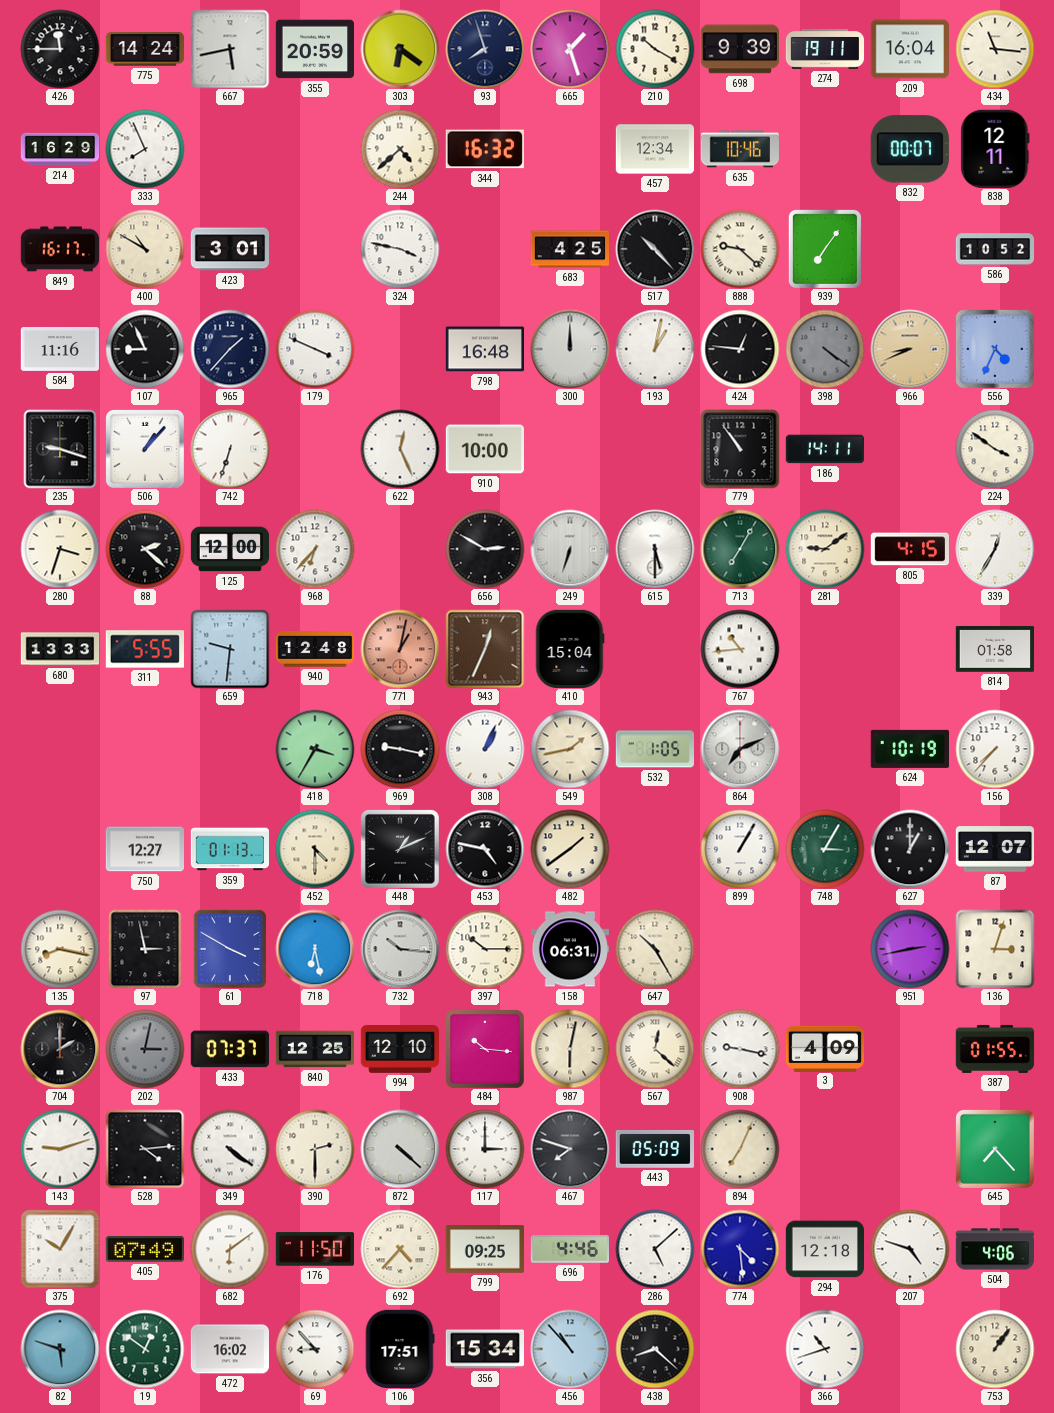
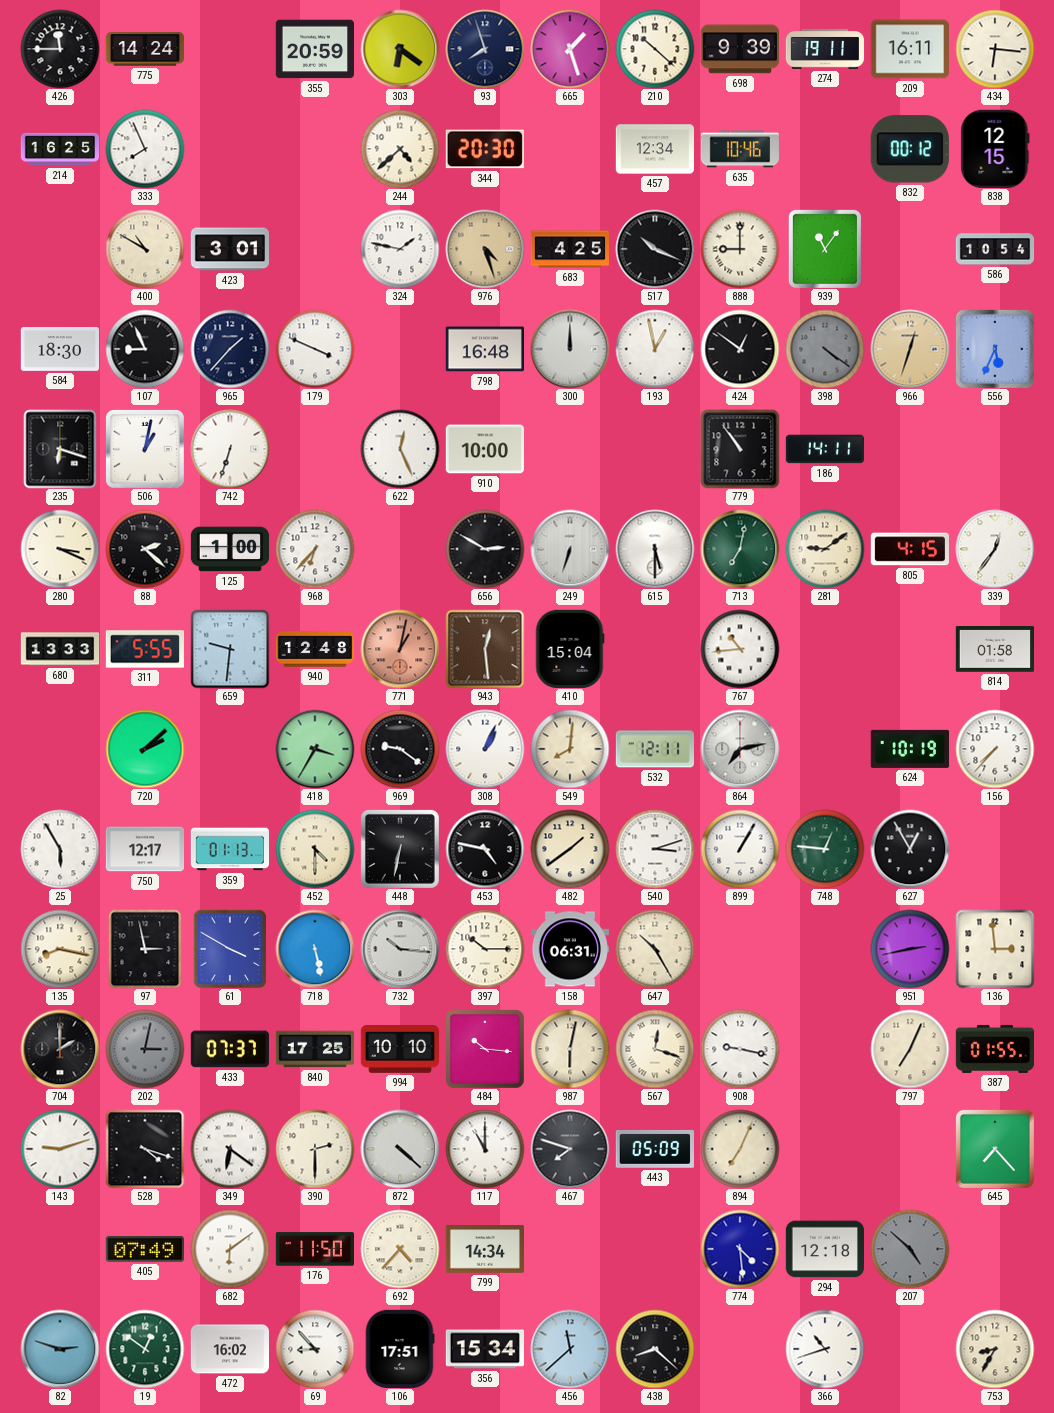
667: 5:43 -> none
210: 10:20 -> 10:22
209: 16:04 -> 16:11
434: 11:16 -> 6:16
214: 16:29 -> 16:25
344: 16:32 -> 20:30
832: 00:07 -> 00:12
838: 12:11 -> 12:15
849: 16:17 -> none
324: 3:47 -> 1:47
976: none -> 4:27
517: 10:23 -> 10:19
888: 9:22 -> 9:00
939: 7:06 -> 11:06
586: 10:52 -> 10:54
584: 11:16 -> 18:30
193: 1:02 -> 12:58
424: 12:46 -> 12:51
966: 8:41 -> 12:33
556: 4:34 -> 5:34
235: 9:18 -> 6:18
506: 1:07 -> 1:02
224: 3:51 -> none
280: 3:33 -> 3:19
125: 12:00 -> 1:00
713: 7:05 -> 7:02
339: 12:35 -> 12:36
943: 12:34 -> 12:29
720: none -> 2:08
969: 9:17 -> 9:21
549: 1:43 -> 8:01
532: 1:05 -> 12:11
864: 7:11 -> 7:13
25: none -> 5:55
750: 12:27 -> 12:17
448: 1:11 -> 6:32
540: none -> 3:12
748: 3:05 -> 12:46
627: 1:00 -> 12:55
87: 12:07 -> none
718: 6:28 -> 5:28
136: 3:03 -> 2:59
840: 12:25 -> 17:25
994: 12:10 -> 10:10
567: 12:22 -> 12:18
3: 4:09 -> none
797: none -> 7:04
528: 4:14 -> 4:18
349: 4:21 -> 6:21
117: 3:00 -> 11:00
375: 10:05 -> none
799: 09:25 -> 14:34
696: 4:46 -> none
286: 5:08 -> none
207: 4:48 -> 4:52
207 dial: white -> grey
504: 4:06 -> none
82: 5:48 -> 2:48
456: 10:53 -> 11:38
753: 1:06 -> 8:35
